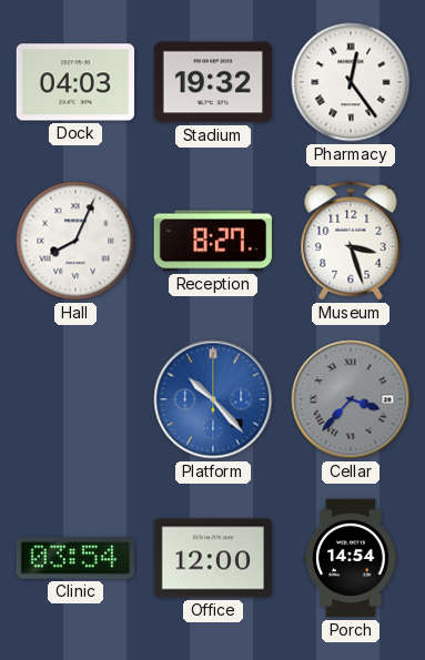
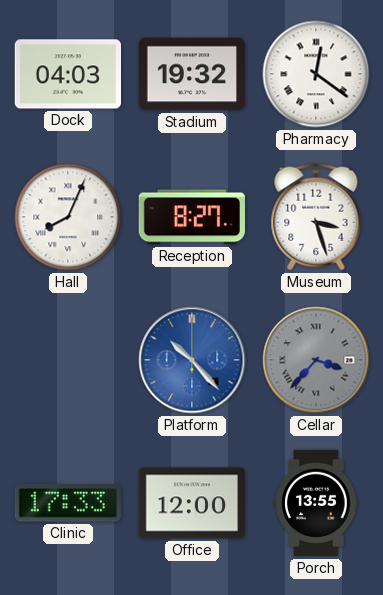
Pharmacy: 12:24 -> 12:21
Clinic: 03:54 -> 17:33
Porch: 14:54 -> 13:55
